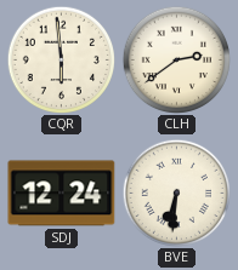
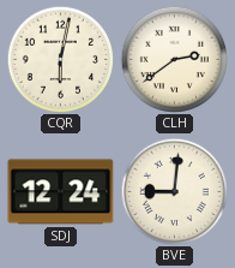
CQR: 5:59 -> 6:02
BVE: 6:31 -> 9:01
